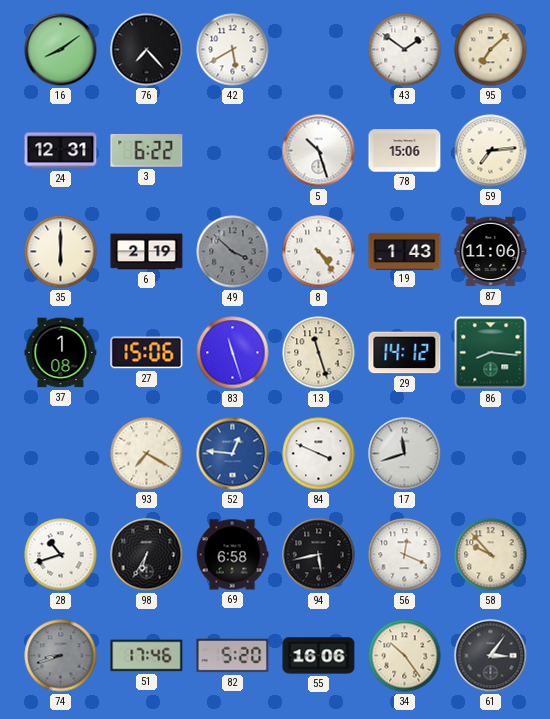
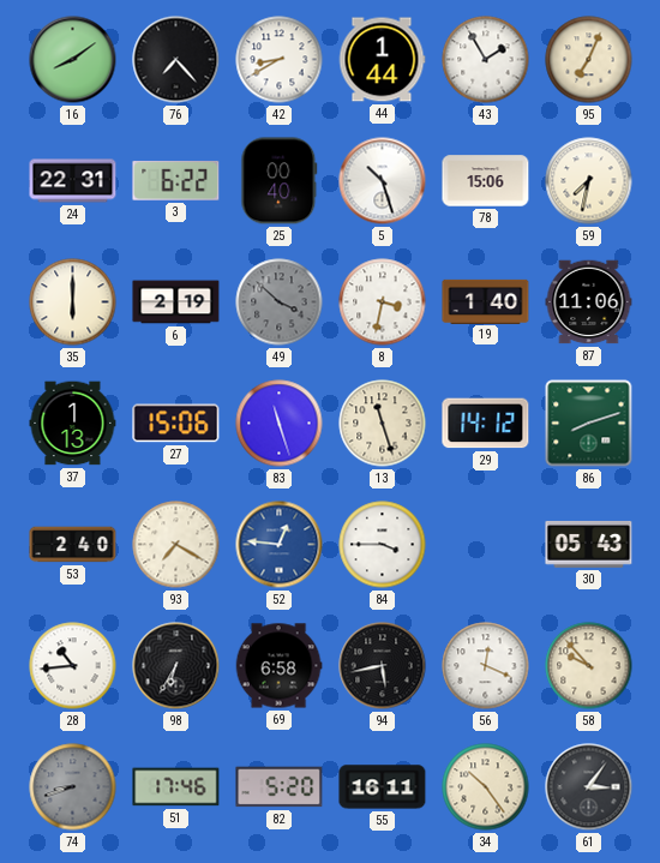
42: 5:40 -> 8:40
44: none -> 1:44
43: 1:51 -> 1:55
95: 7:08 -> 7:04
24: 12:31 -> 22:31
25: none -> 00:40
59: 7:14 -> 7:32
8: 4:24 -> 3:32
19: 1:43 -> 1:40
37: 1:08 -> 1:13
86: 8:16 -> 8:12
53: none -> 2:40
84: 3:49 -> 3:45
17: 11:42 -> none
30: none -> 05:43
28: 10:42 -> 10:44
55: 16:06 -> 16:11
